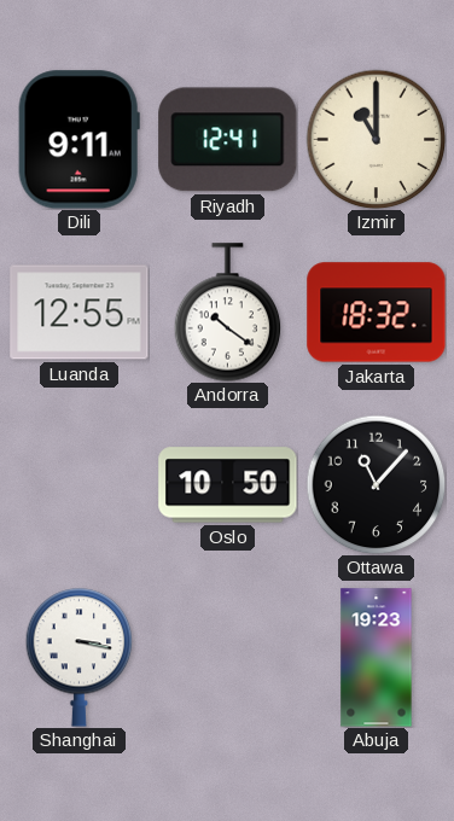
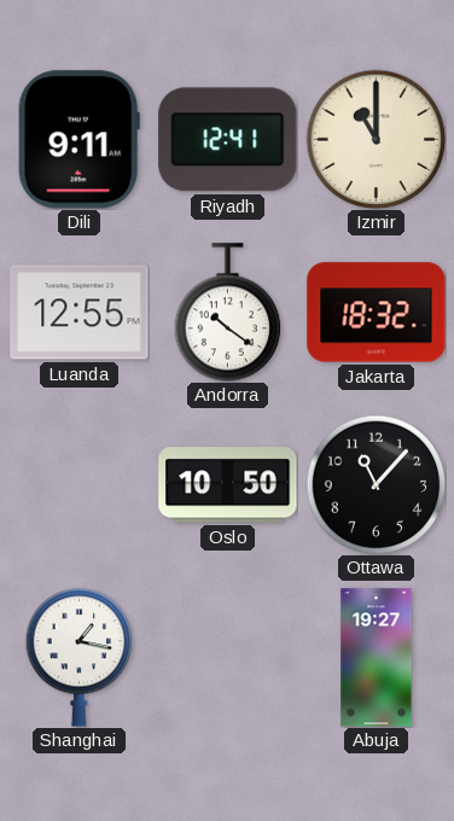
Shanghai: 3:17 -> 1:17
Abuja: 19:23 -> 19:27
